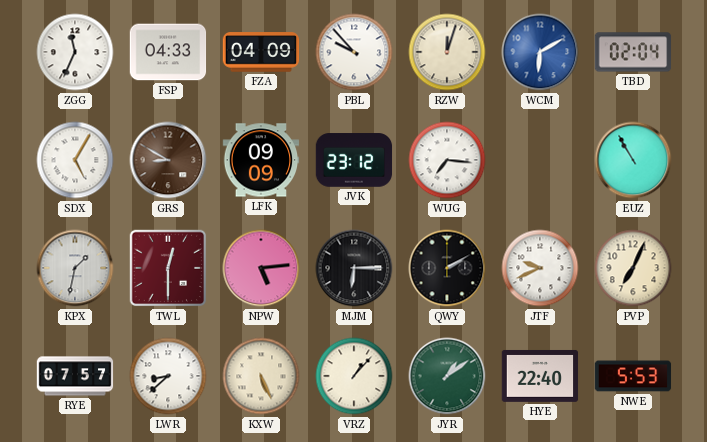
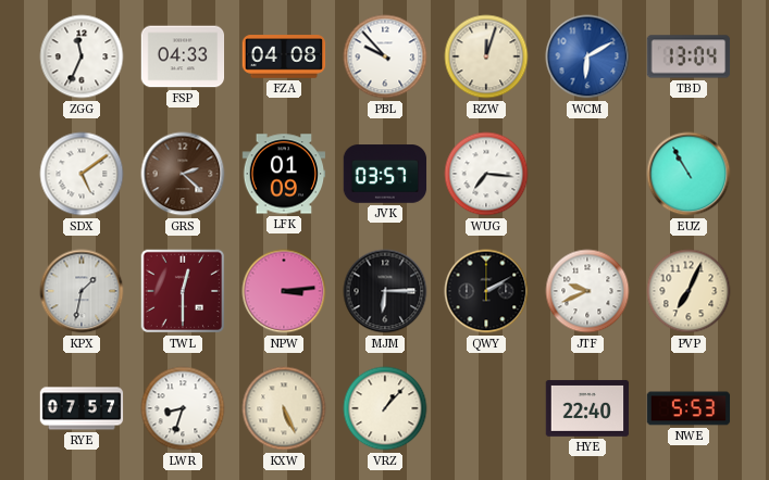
FZA: 04:09 -> 04:08
TBD: 02:04 -> 13:04
SDX: 5:05 -> 5:09
GRS: 8:50 -> 2:22
LFK: 09:09 -> 01:09
JVK: 23:12 -> 03:57
NPW: 5:14 -> 3:14
LWR: 8:38 -> 8:33
JYR: 1:09 -> none
